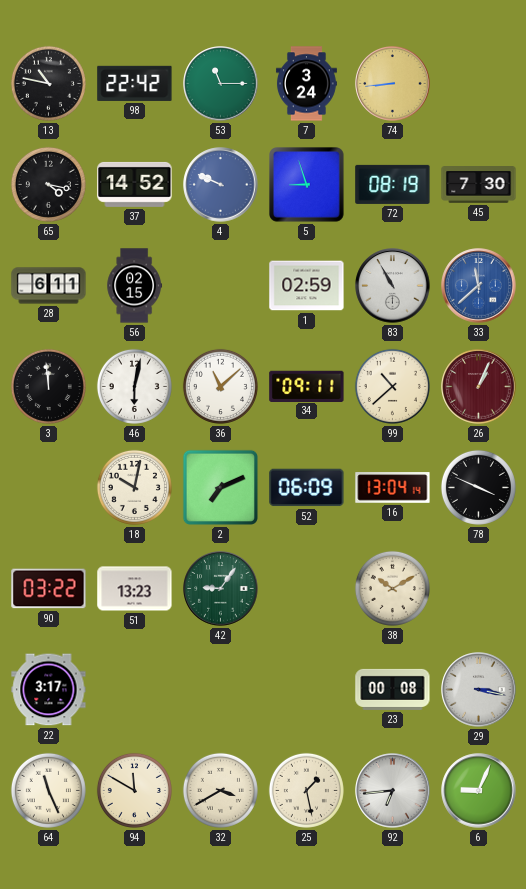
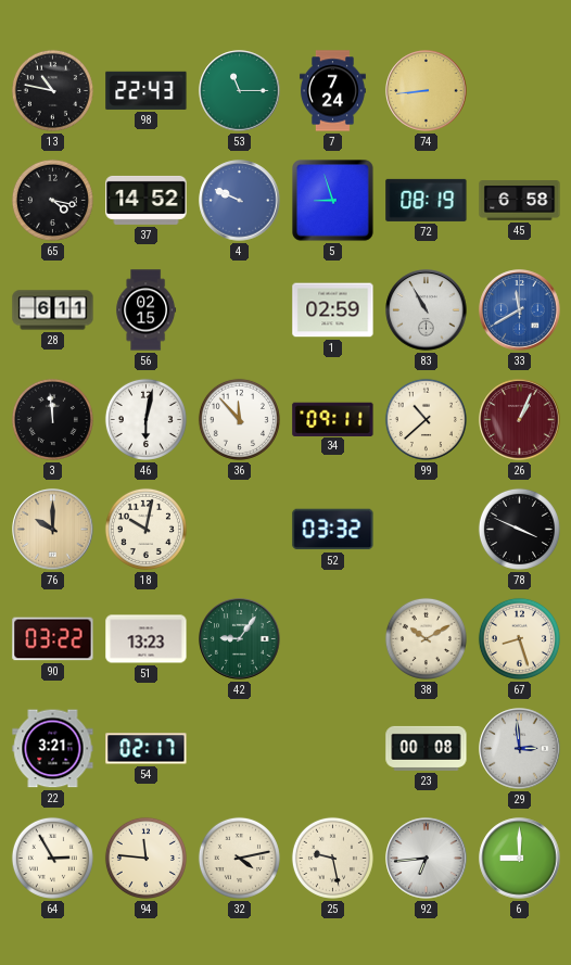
98: 22:42 -> 22:43
7: 3:24 -> 7:24
45: 7:30 -> 6:58
33: 11:38 -> 11:40
36: 11:08 -> 11:53
76: none -> 10:00
2: 7:11 -> none
52: 06:09 -> 03:32
16: 13:04 -> none
67: none -> 8:27
22: 3:17 -> 3:21
54: none -> 02:17
29: 3:17 -> 2:59
64: 11:26 -> 2:55
94: 11:50 -> 11:46
32: 3:40 -> 4:13
25: 1:28 -> 9:28
6: 9:04 -> 9:00
